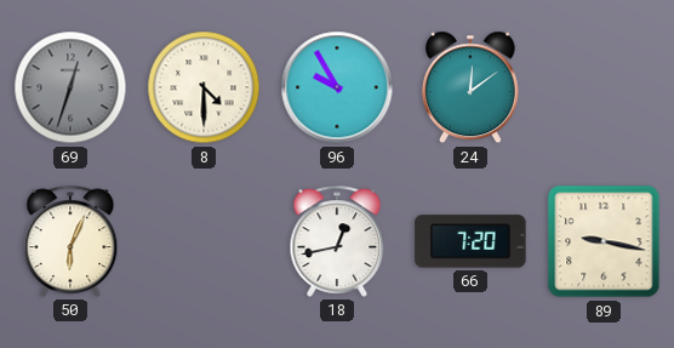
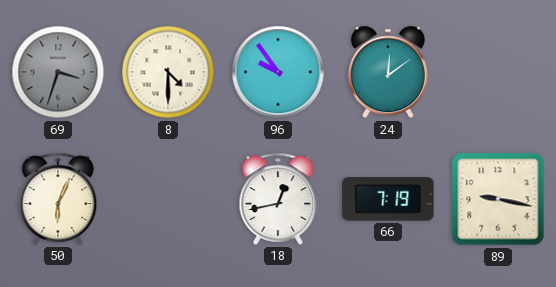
69: 12:33 -> 3:33
96: 9:55 -> 9:54
66: 7:20 -> 7:19
